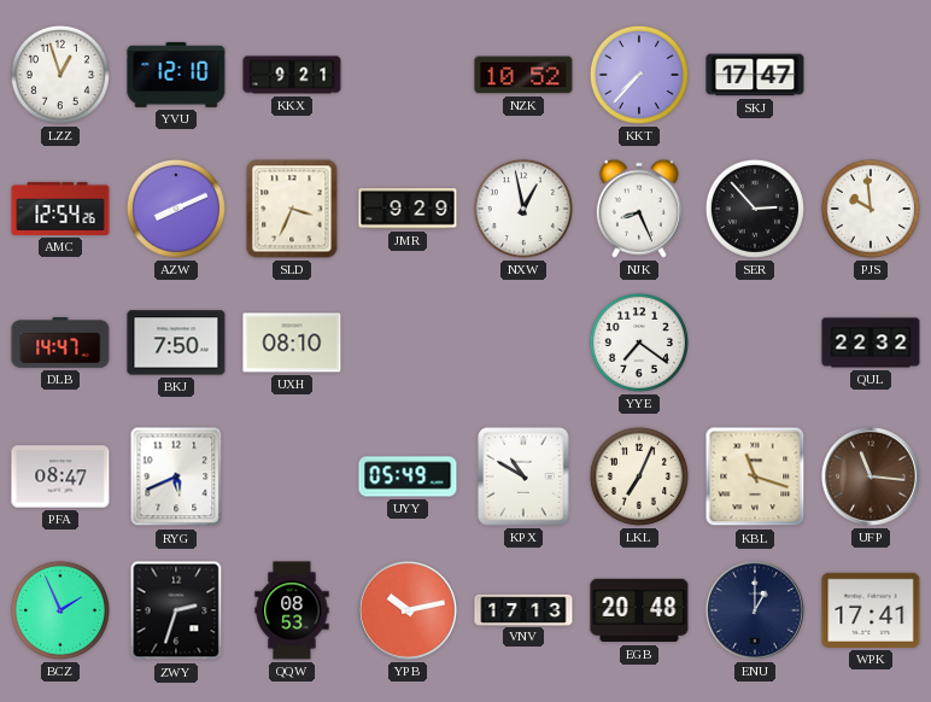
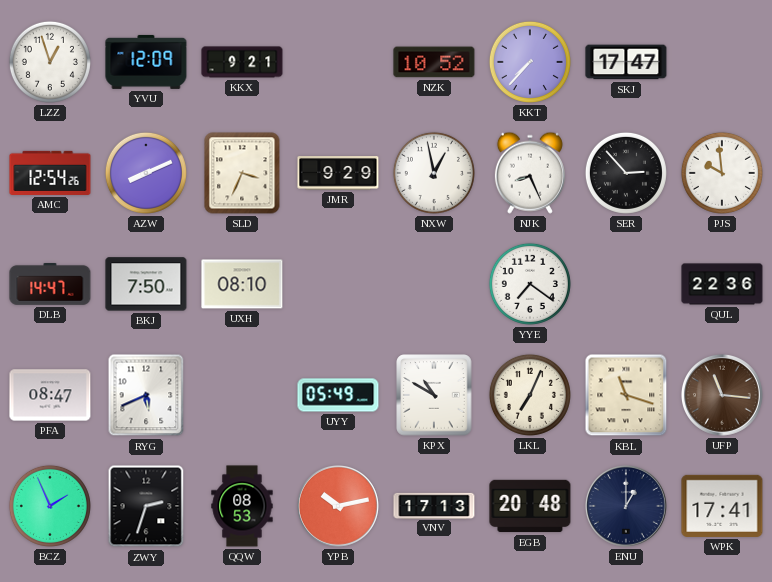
YVU: 12:10 -> 12:09
QUL: 22:32 -> 22:36
